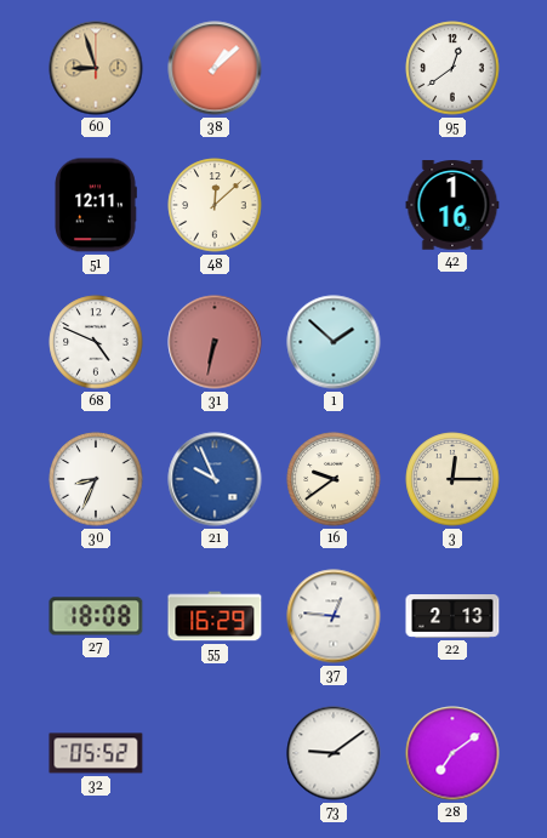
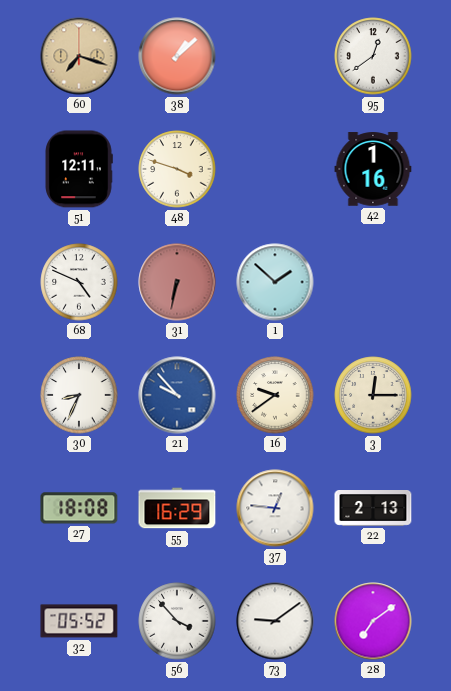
60: 8:57 -> 7:18
48: 12:08 -> 3:48
21: 9:56 -> 9:53
56: none -> 3:53
